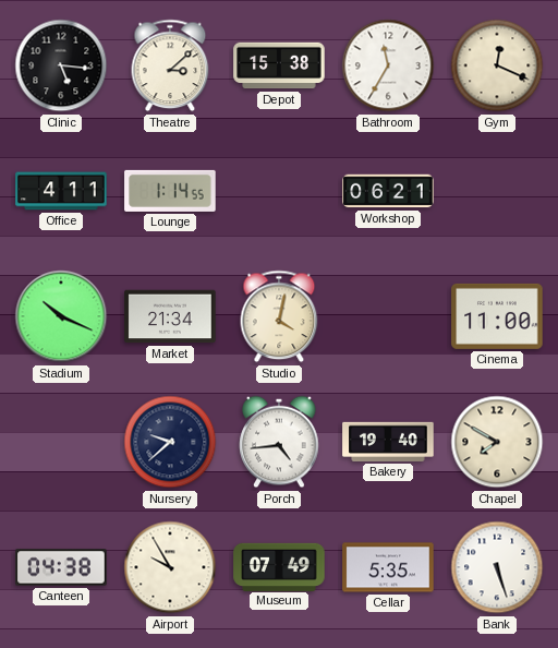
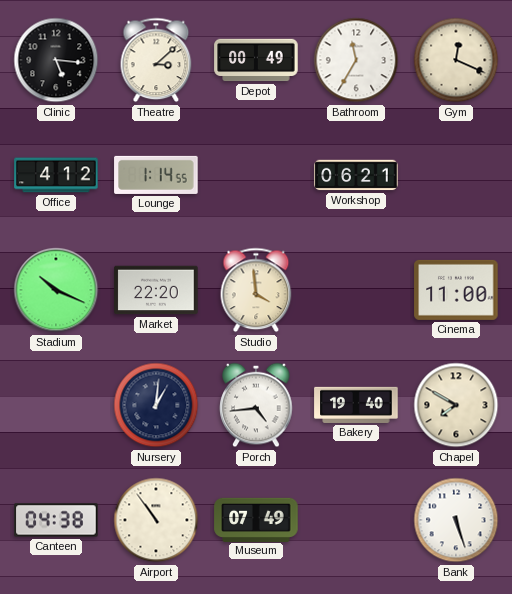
Depot: 15:38 -> 00:49
Office: 4:11 -> 4:12
Market: 21:34 -> 22:20
Studio: 4:02 -> 3:59
Nursery: 9:38 -> 1:01
Airport: 9:55 -> 10:54
Cellar: 5:35 -> none
